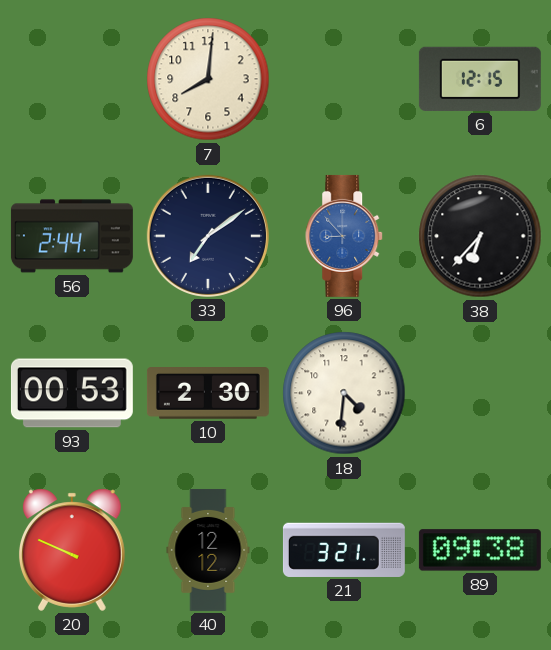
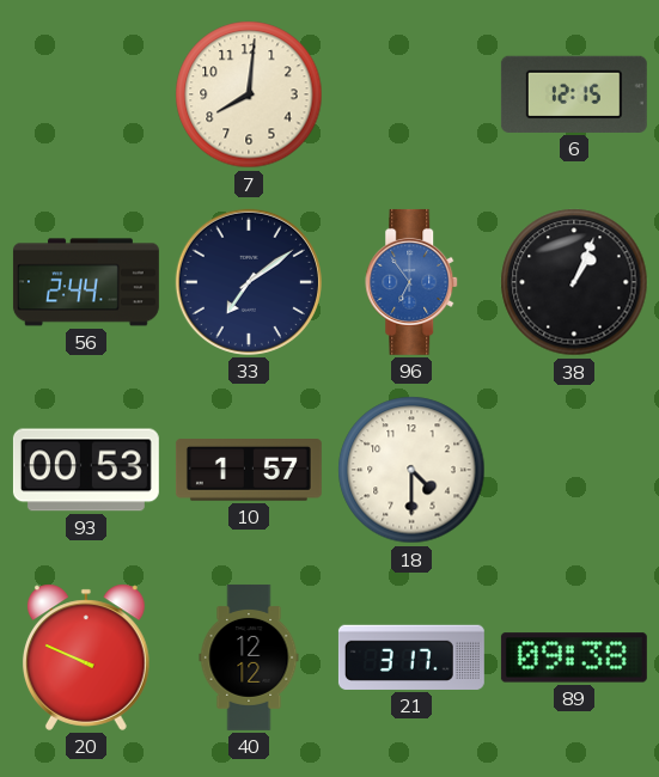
96: 8:53 -> 6:54
38: 6:37 -> 1:04
10: 2:30 -> 1:57
18: 4:31 -> 4:30
21: 3:21 -> 3:17
